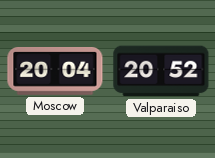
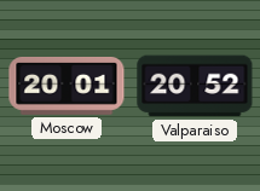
Moscow: 20:04 -> 20:01
